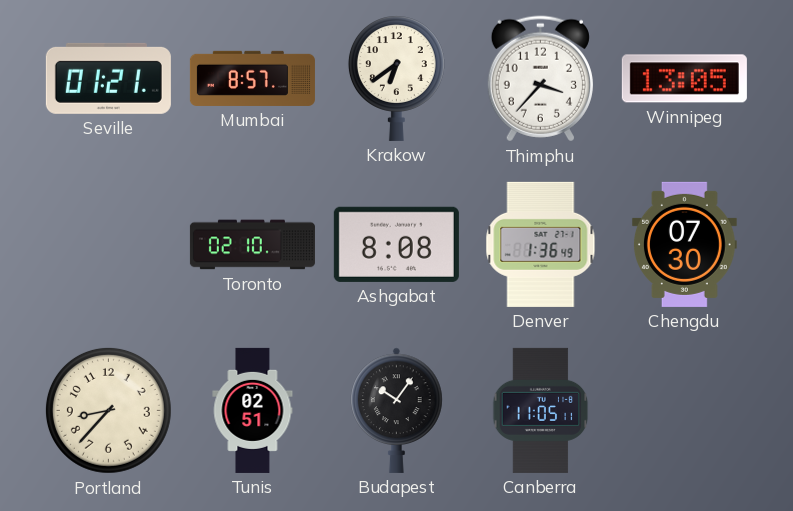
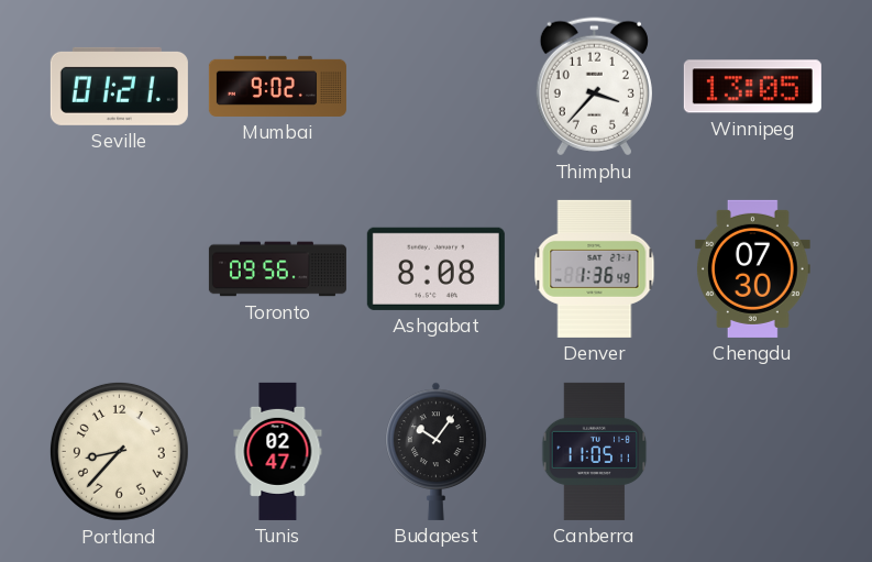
Mumbai: 8:57 -> 9:02
Krakow: 6:39 -> none
Toronto: 02:10 -> 09:56
Tunis: 02:51 -> 02:47
